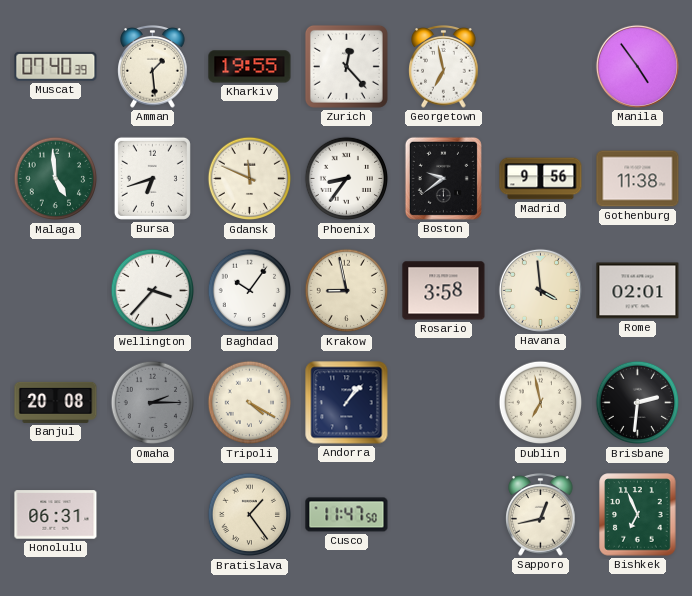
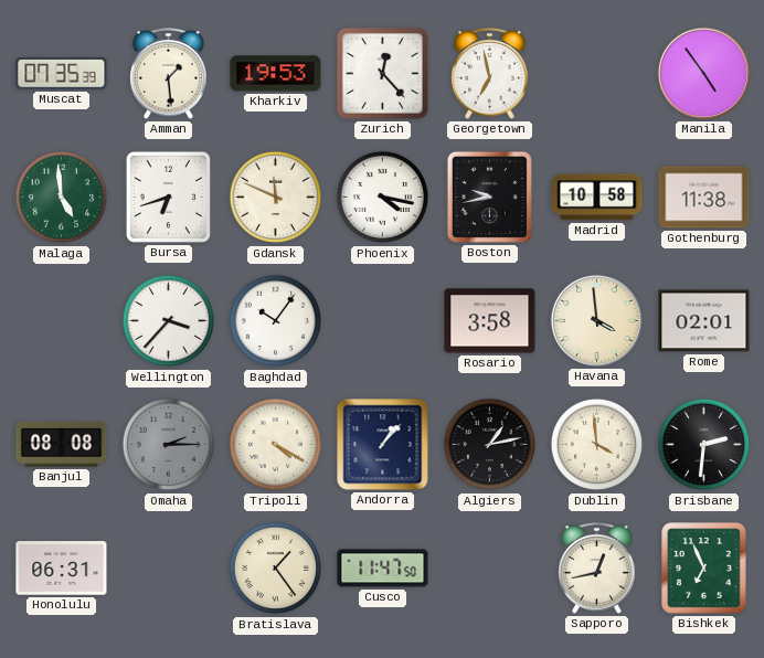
Muscat: 07:40 -> 07:35
Kharkiv: 19:55 -> 19:53
Phoenix: 8:36 -> 4:17
Boston: 9:39 -> 9:43
Madrid: 9:56 -> 10:58
Krakow: 8:58 -> none
Banjul: 20:08 -> 08:08
Algiers: none -> 1:13
Dublin: 6:58 -> 3:59
